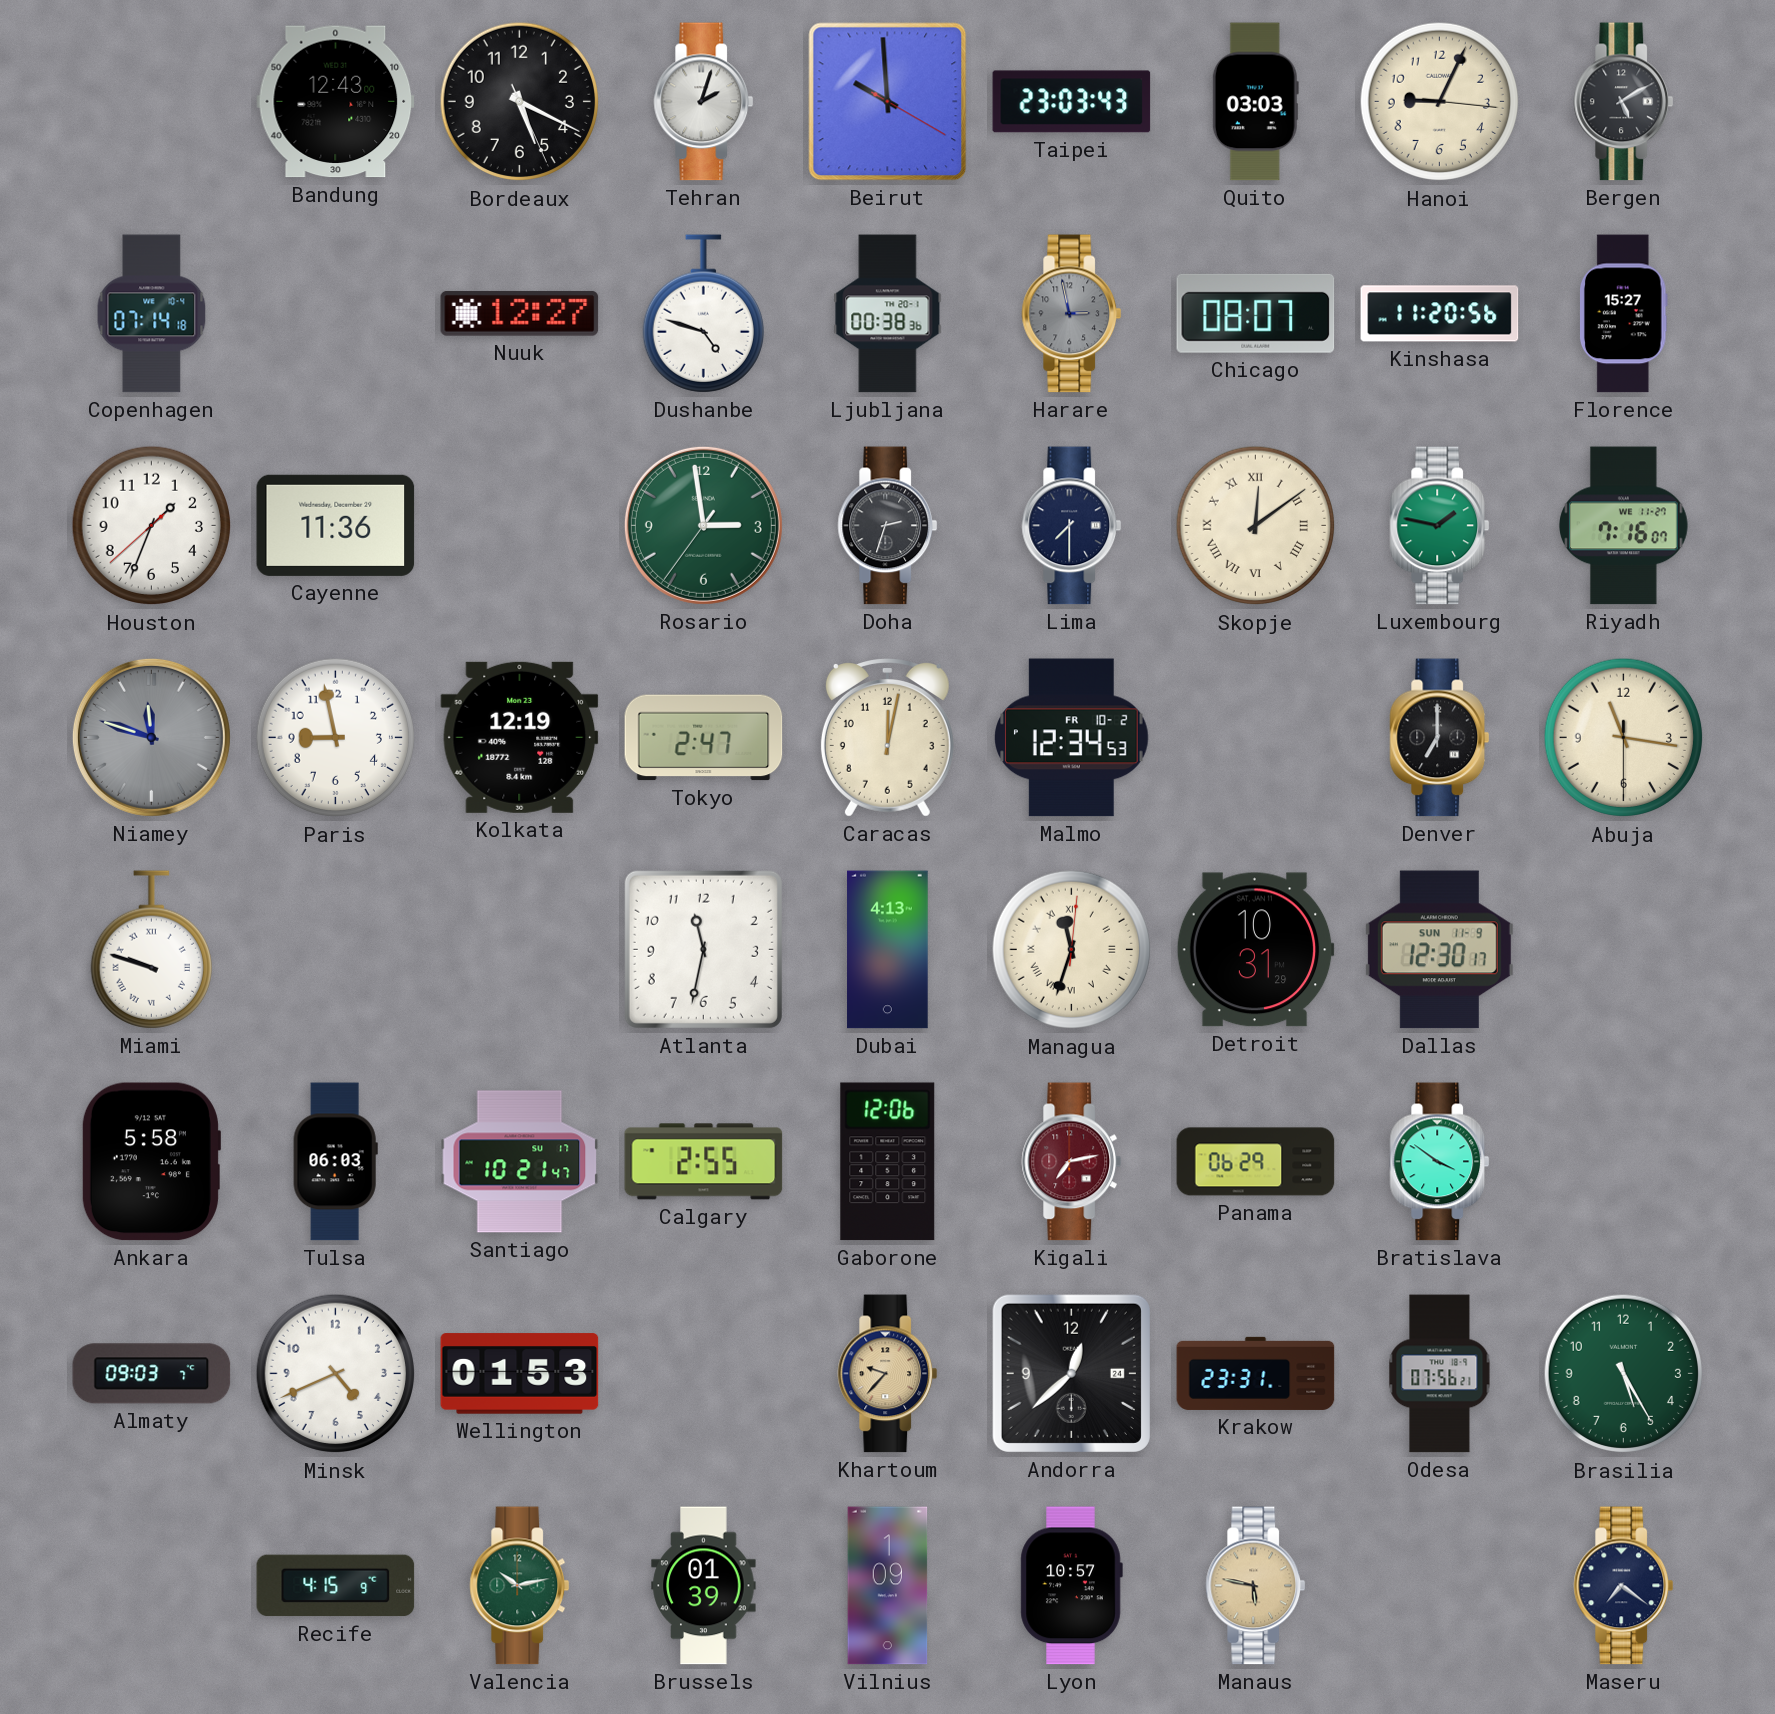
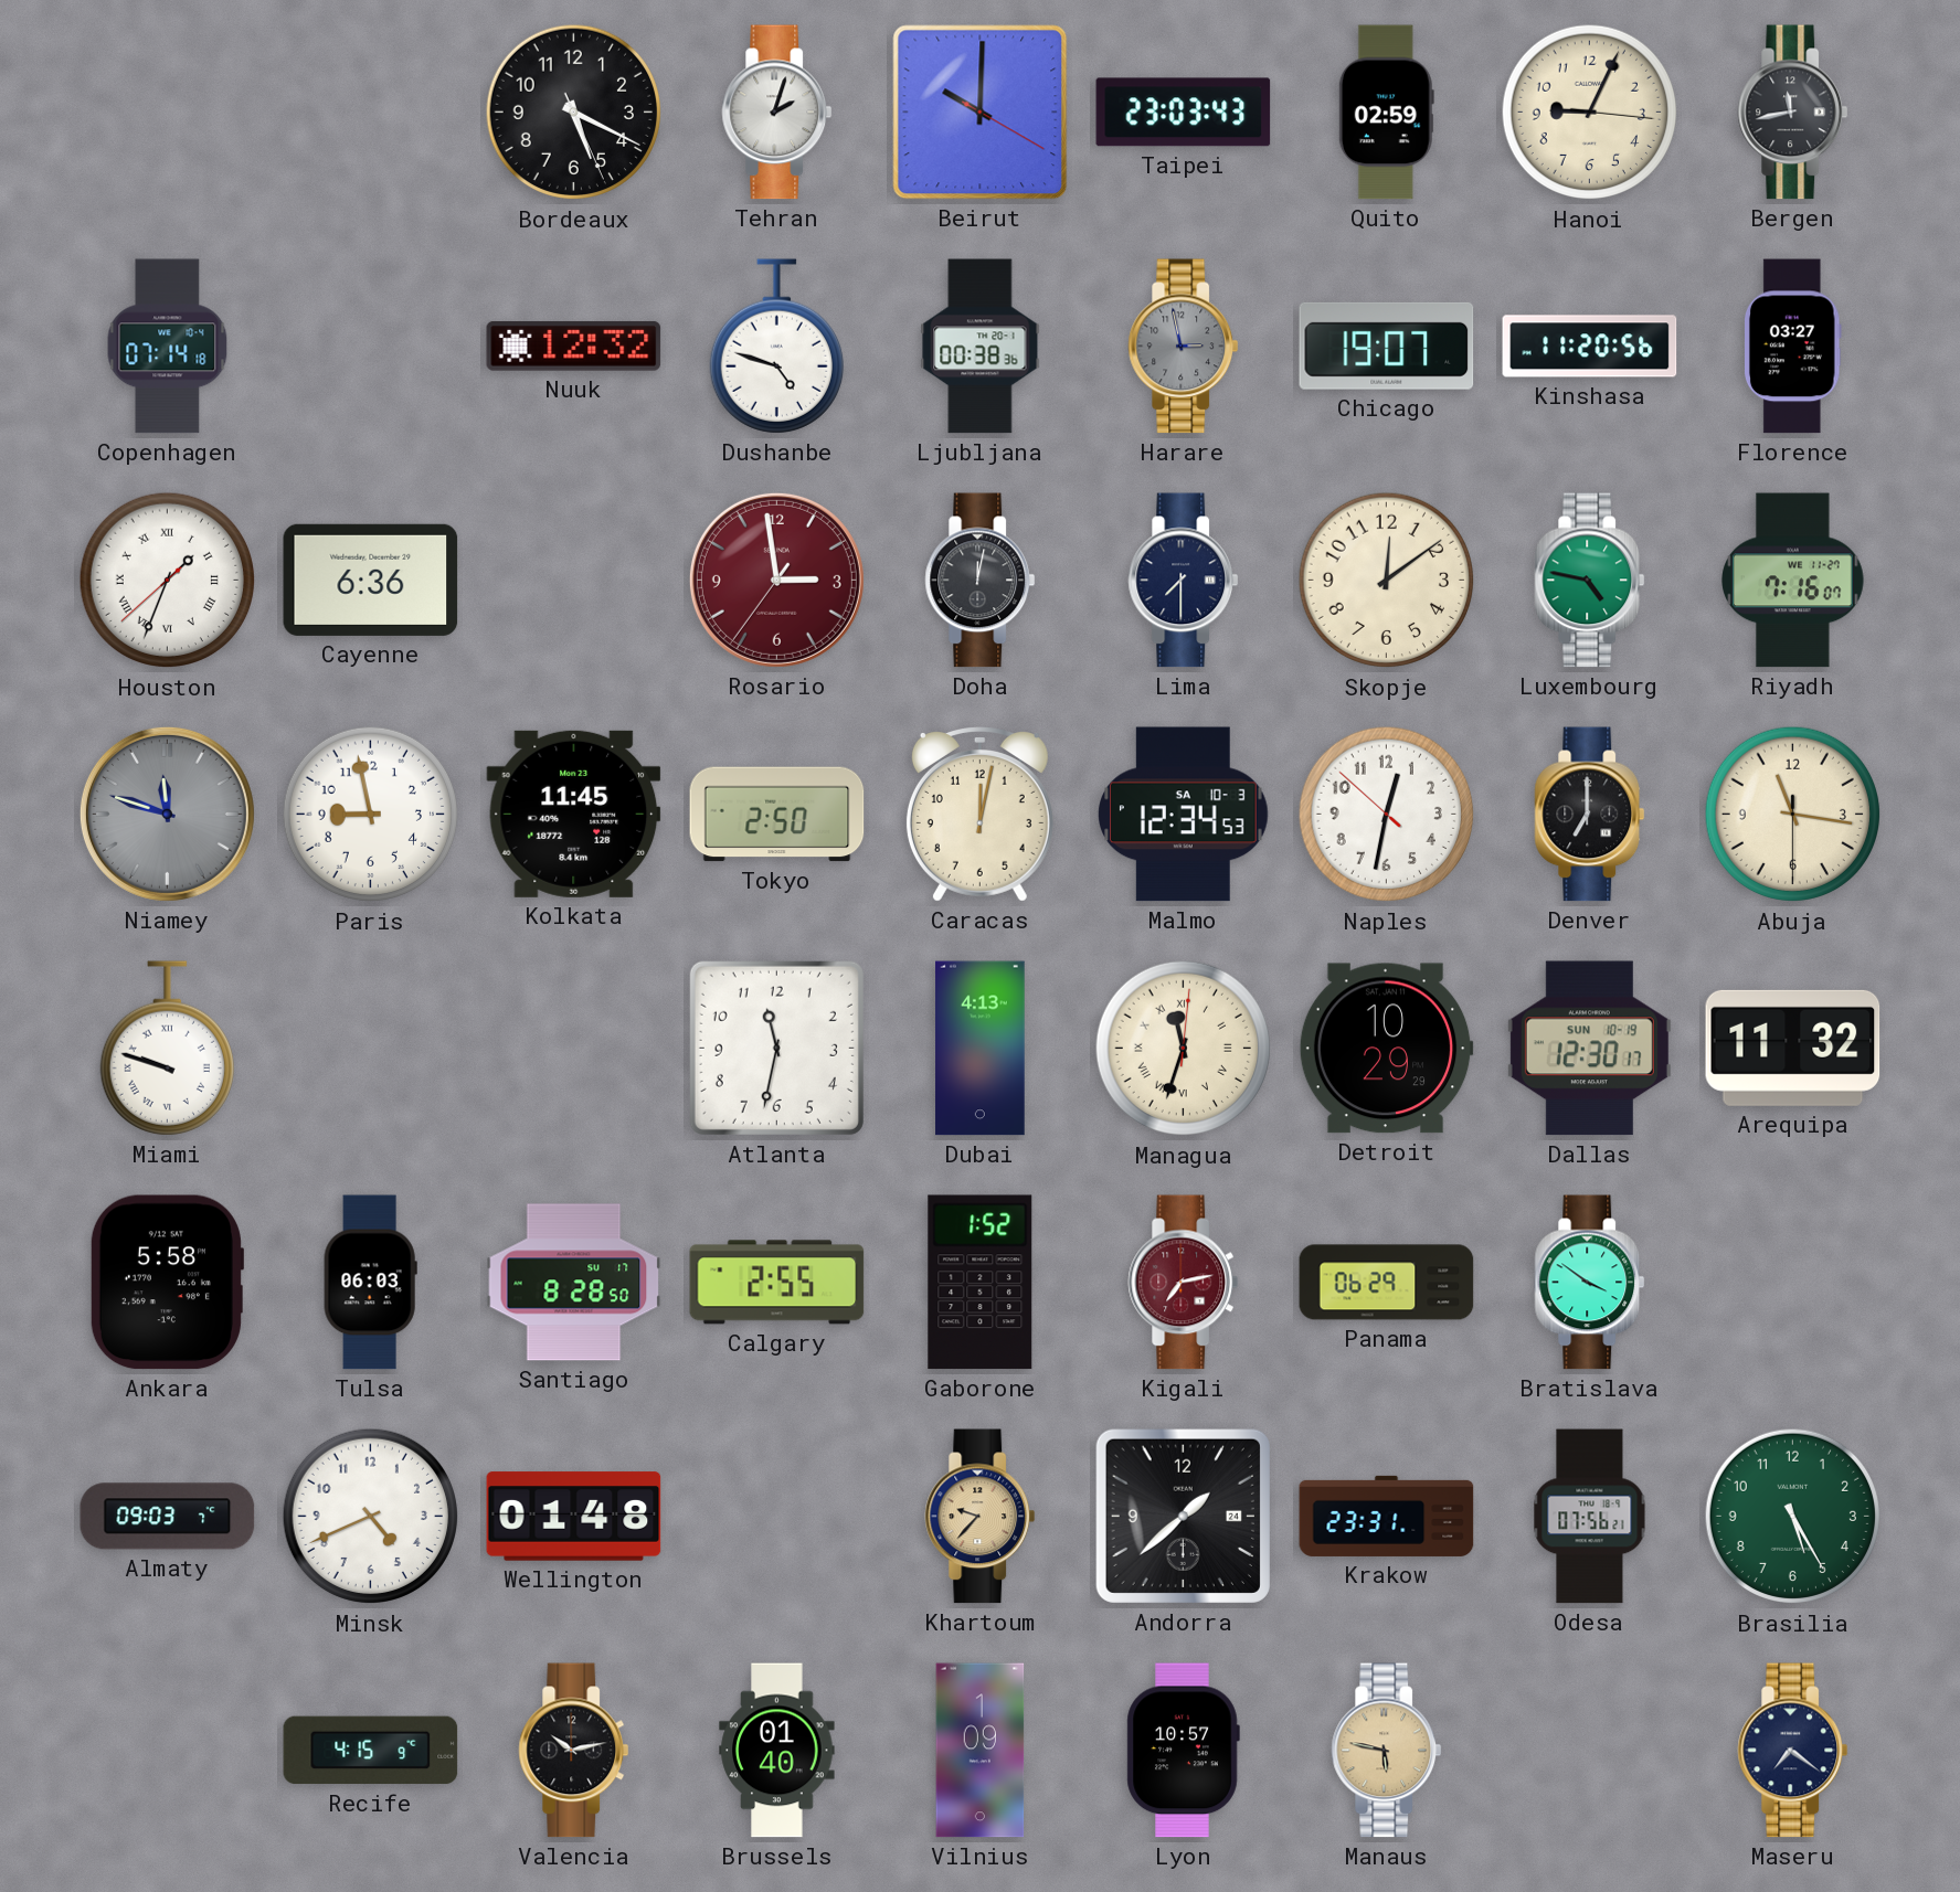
Bandung: 12:43 -> none
Beirut: 9:59 -> 10:00
Quito: 03:03 -> 02:59
Bergen: 5:10 -> 11:43
Nuuk: 12:27 -> 12:32
Chicago: 08:07 -> 19:07
Florence: 15:27 -> 03:27
Houston numerals: Arabic -> Roman
Cayenne: 11:36 -> 6:36
Rosario dial: green -> burgundy
Doha: 2:33 -> 12:02
Skopje numerals: Roman -> Arabic
Luxembourg: 1:47 -> 4:47
Kolkata: 12:19 -> 11:45
Tokyo: 2:47 -> 2:50
Malmo date: FR 10-2 -> SA 10-3
Naples: none -> 12:31
Detroit: 10:31 -> 10:29
Dallas date: SUN 11-9 -> SUN 10-19
Arequipa: none -> 11:32
Santiago: 10:21 -> 8:28
Gaborone: 12:06 -> 1:52
Wellington: 01:53 -> 01:48
Andorra: 12:38 -> 1:38
Valencia dial: green -> black
Brussels: 01:39 -> 01:40
